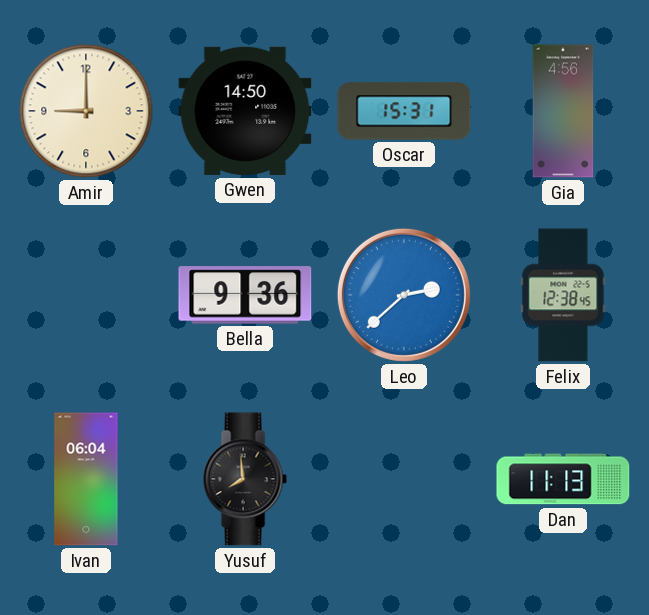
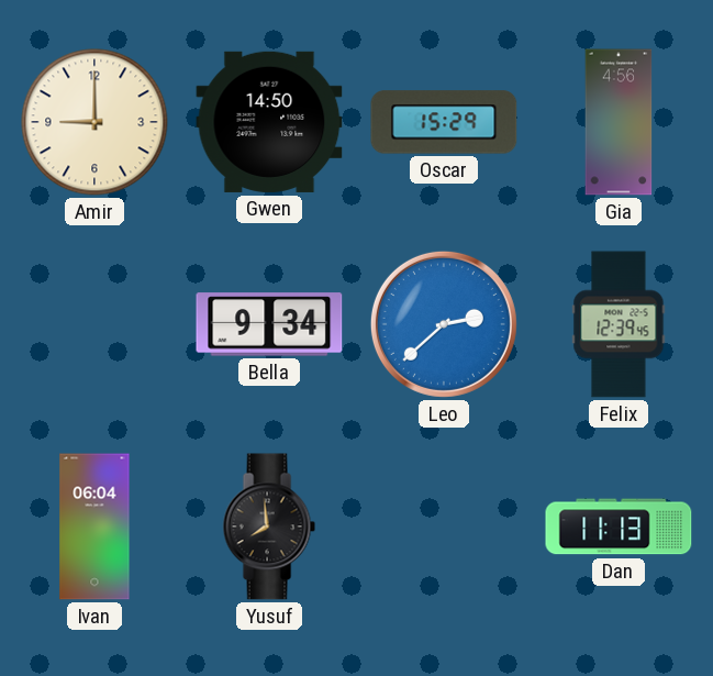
Oscar: 15:31 -> 15:29
Bella: 9:36 -> 9:34
Felix: 12:38 -> 12:39
